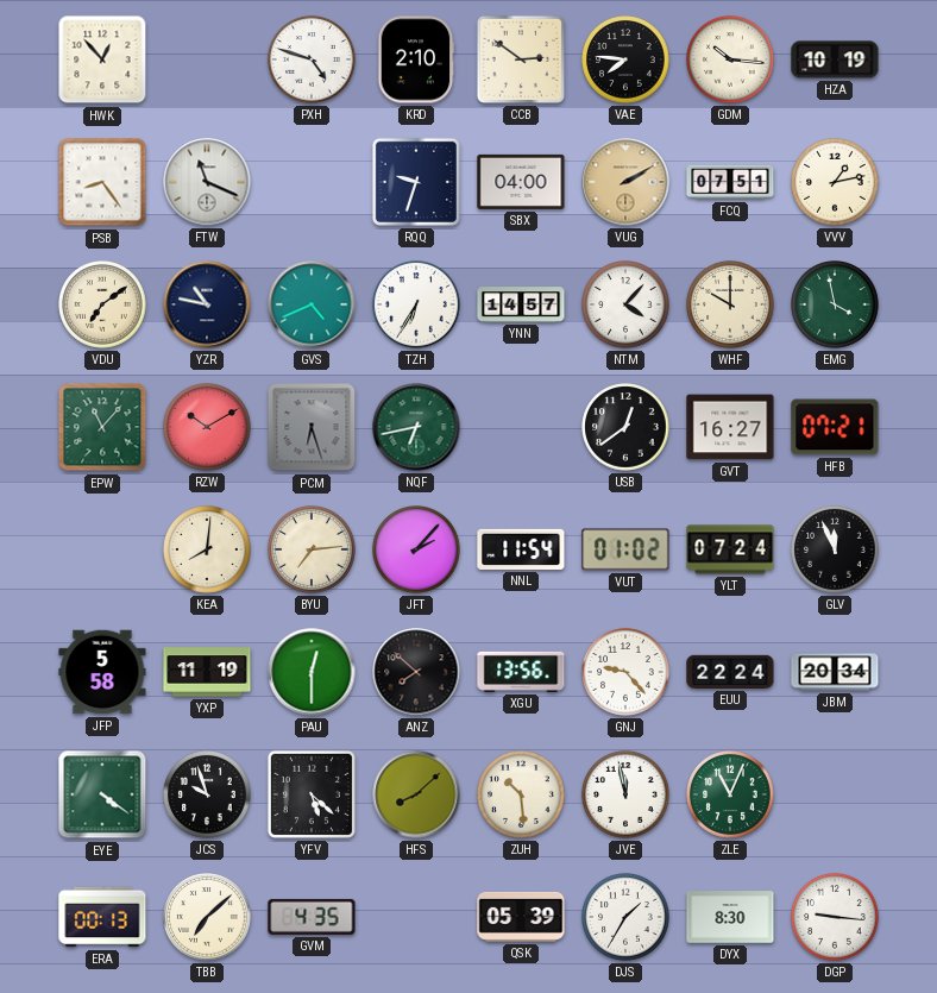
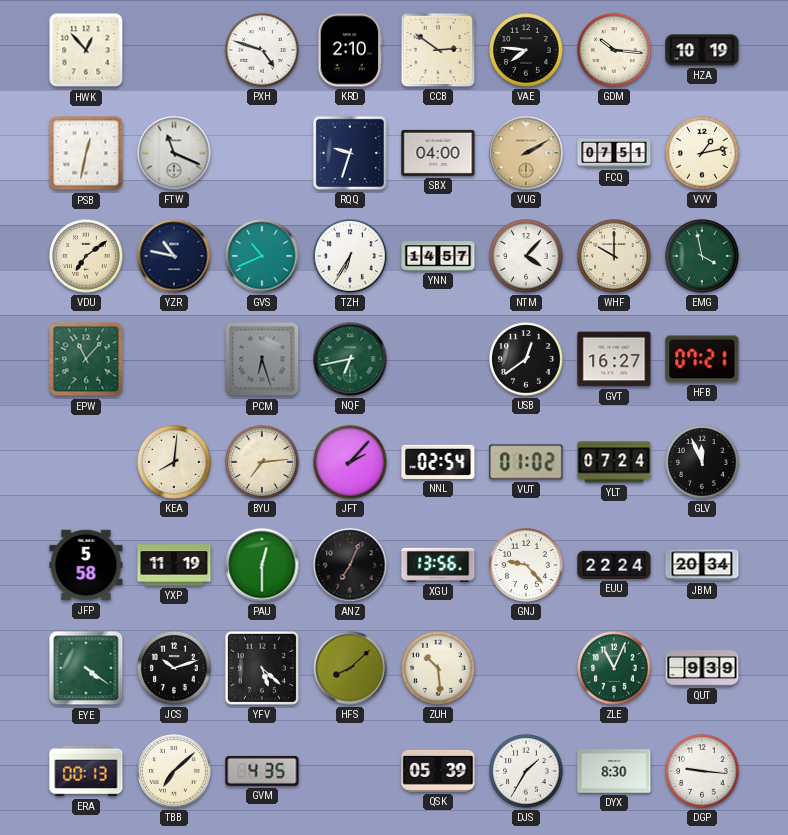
PSB: 8:24 -> 12:32
GVS: 4:41 -> 10:41
RZW: 10:10 -> none
NNL: 11:54 -> 02:54
ANZ: 7:52 -> 7:04
JCS: 9:57 -> 10:12
JVE: 11:58 -> none
QUT: none -> 9:39
